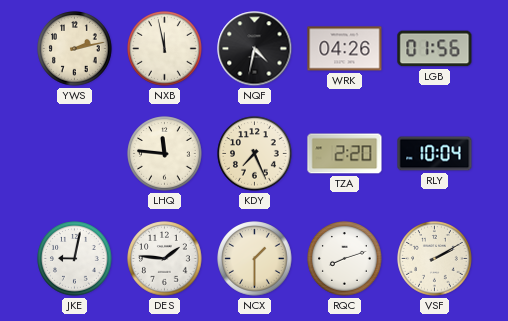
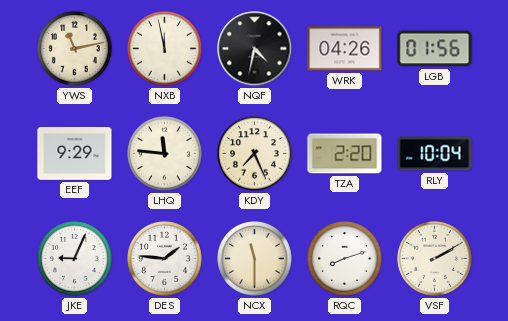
YWS: 2:13 -> 11:13
EEF: none -> 9:29
JKE: 9:02 -> 9:04
NCX: 1:30 -> 11:30
